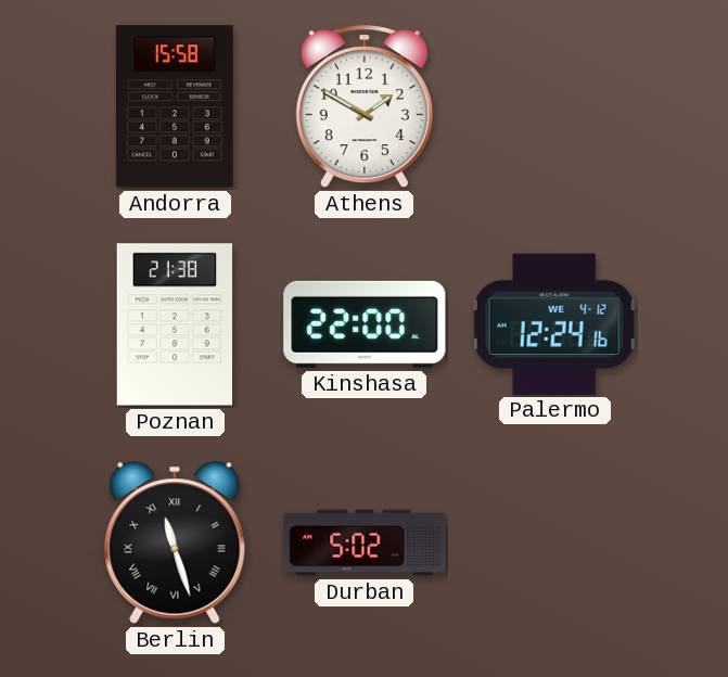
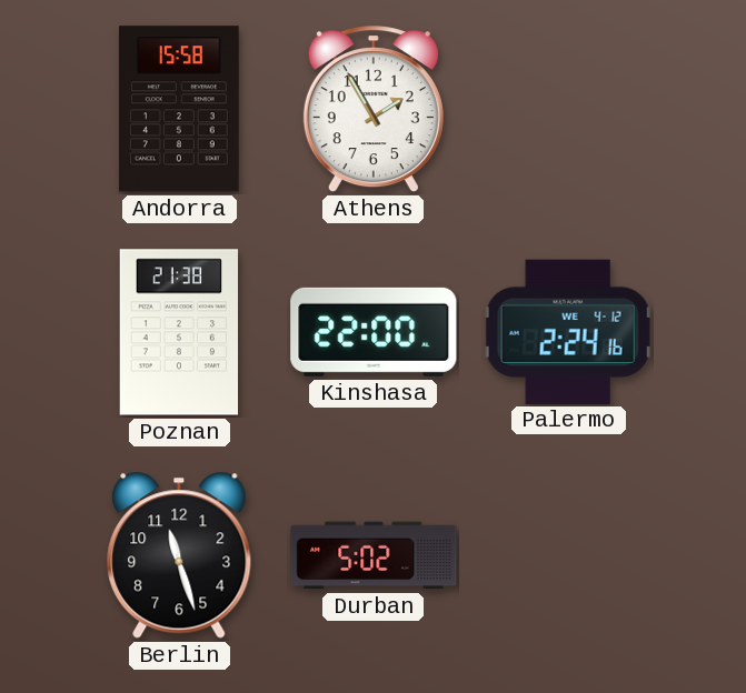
Athens: 1:50 -> 1:55
Palermo: 12:24 -> 2:24
Berlin numerals: Roman -> Arabic
